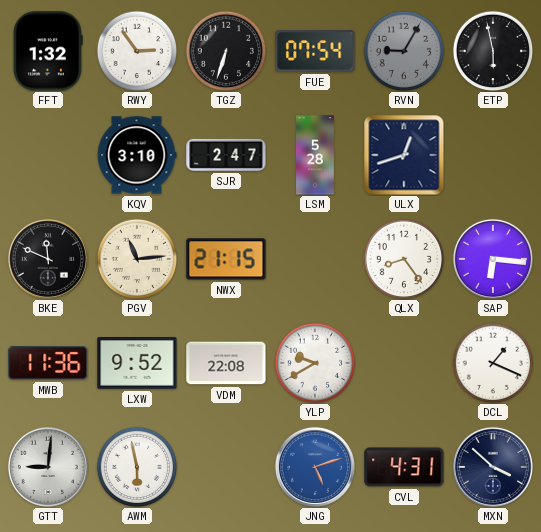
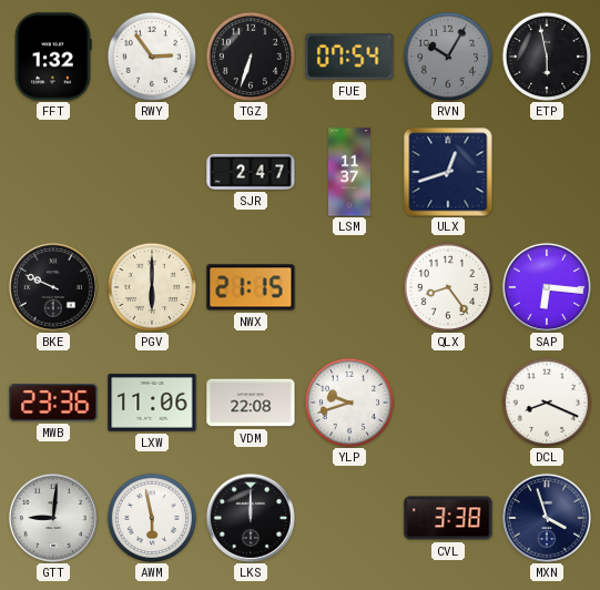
RVN: 9:05 -> 10:05
KQV: 3:10 -> none
LSM: 5:28 -> 11:37
BKE: 11:49 -> 9:49
PGV: 11:14 -> 6:00
MWB: 11:36 -> 23:36
LXW: 9:52 -> 11:06
YLP: 9:40 -> 9:42
DCL: 1:19 -> 8:19
LKS: none -> 12:00
JNG: 5:12 -> none
CVL: 4:31 -> 3:38
MXN: 3:52 -> 3:57
